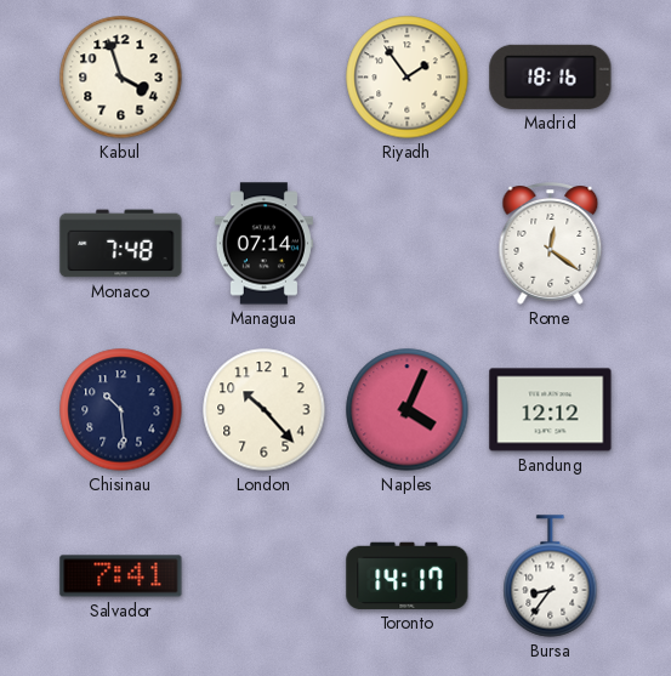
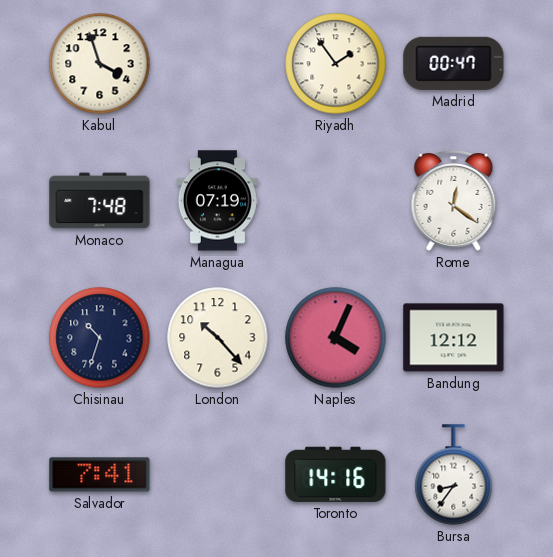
Madrid: 18:16 -> 00:47
Managua: 07:14 -> 07:19
Chisinau: 10:29 -> 10:33
Toronto: 14:17 -> 14:16
